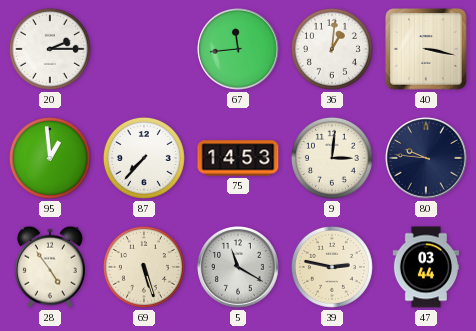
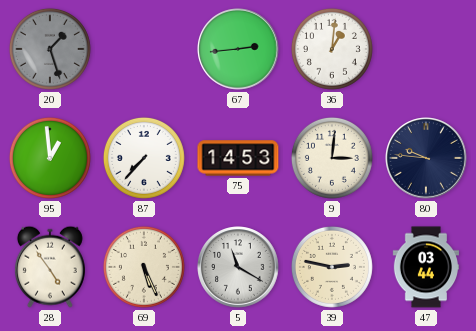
20: 2:15 -> 1:27
20 dial: white -> grey
67: 11:44 -> 2:44
40: 3:17 -> none
69: 5:27 -> 5:26
